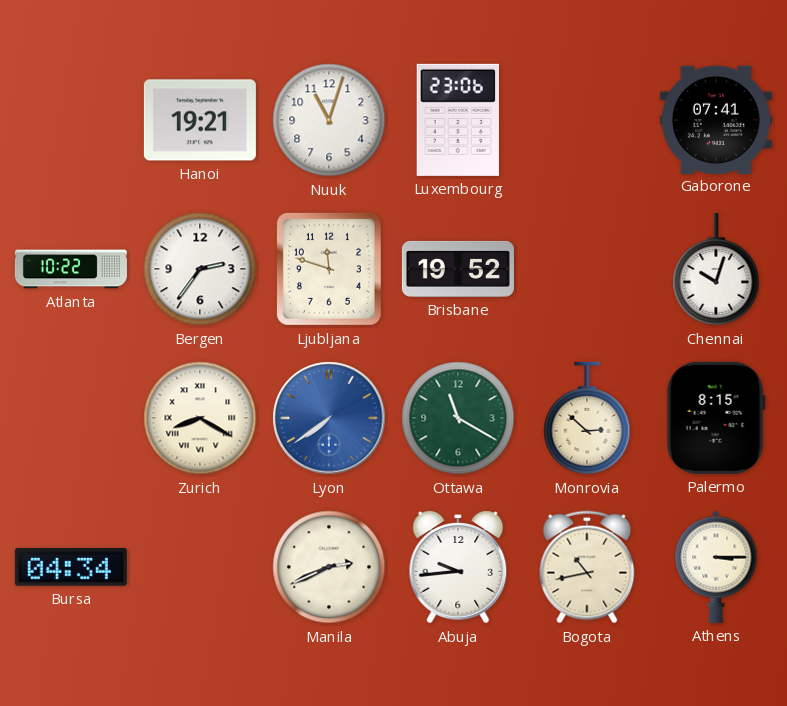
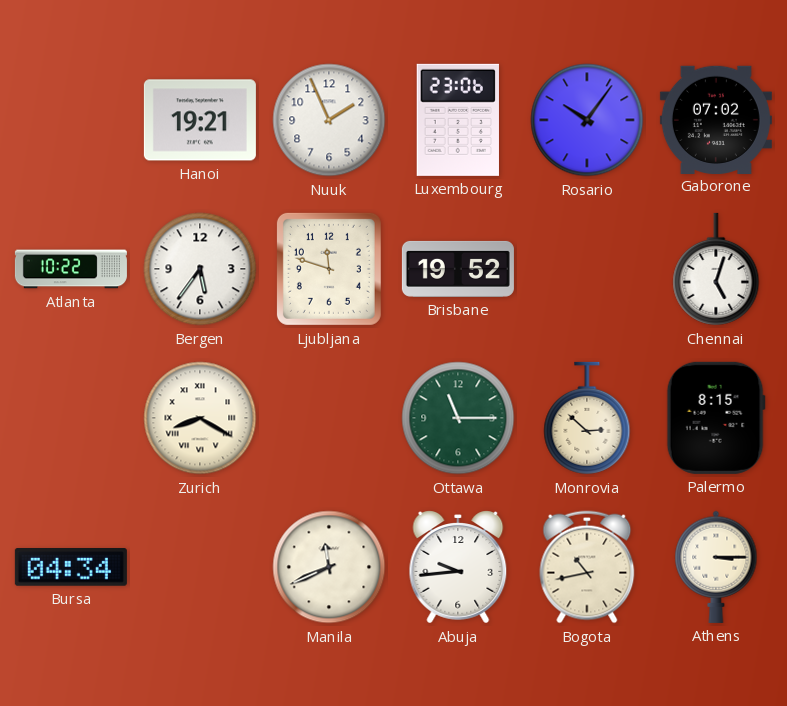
Nuuk: 11:03 -> 1:56
Rosario: none -> 10:06
Gaborone: 07:41 -> 07:02
Bergen: 2:36 -> 5:36
Chennai: 10:03 -> 5:03
Lyon: 7:39 -> none
Ottawa: 11:20 -> 11:15
Manila: 2:41 -> 11:41
